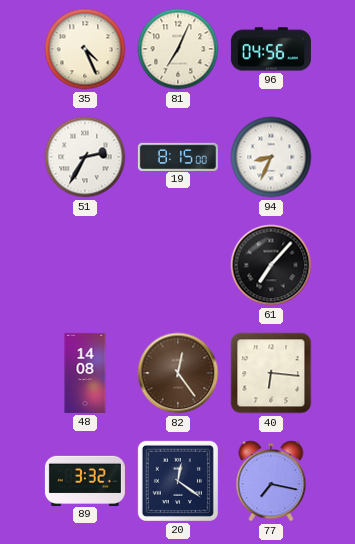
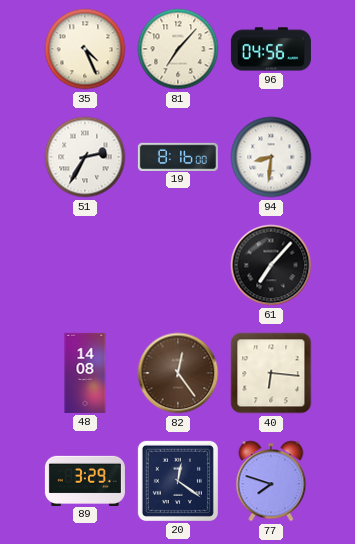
81: 7:04 -> 7:07
19: 8:15 -> 8:16
94: 8:34 -> 8:31
89: 3:32 -> 3:29
77: 7:17 -> 7:48
